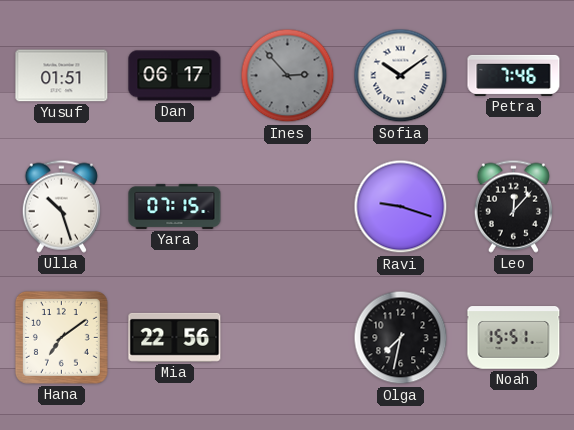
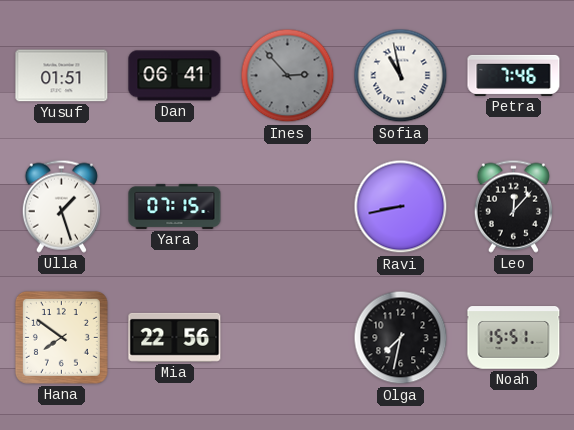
Dan: 06:17 -> 06:41
Sofia: 10:09 -> 10:58
Ulla: 10:27 -> 1:27
Ravi: 9:18 -> 8:43
Hana: 7:09 -> 7:51
